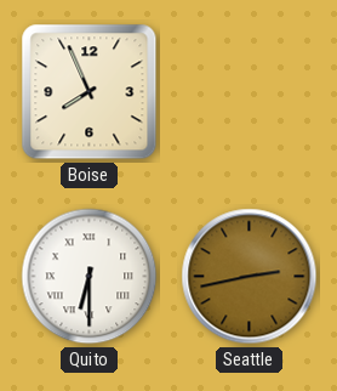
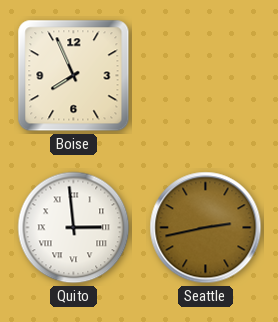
Quito: 6:30 -> 2:59
